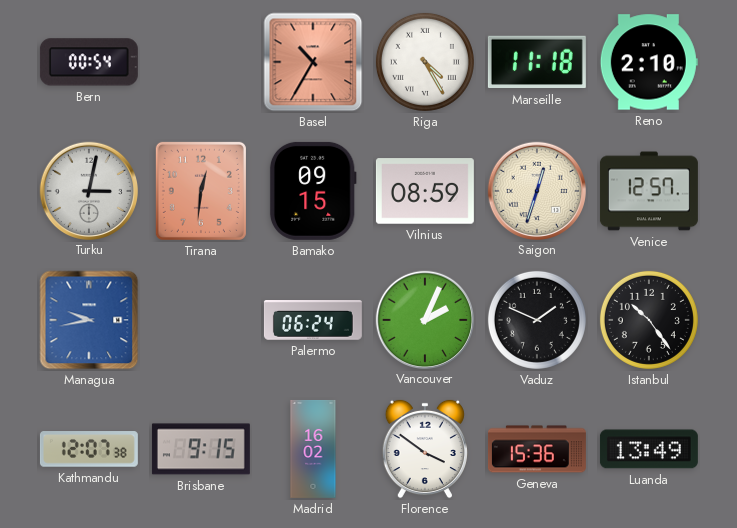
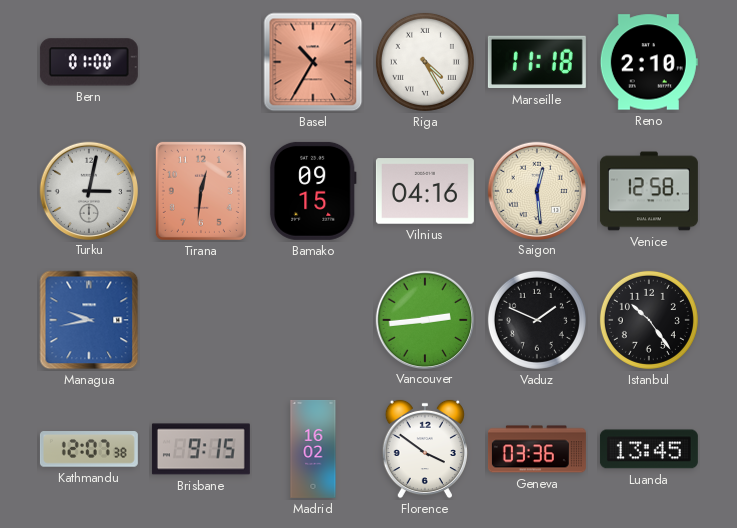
Bern: 00:54 -> 01:00
Vilnius: 08:59 -> 04:16
Saigon: 12:33 -> 12:29
Venice: 12:57 -> 12:58
Palermo: 06:24 -> none
Vancouver: 2:04 -> 2:44
Geneva: 15:36 -> 03:36
Luanda: 13:49 -> 13:45
